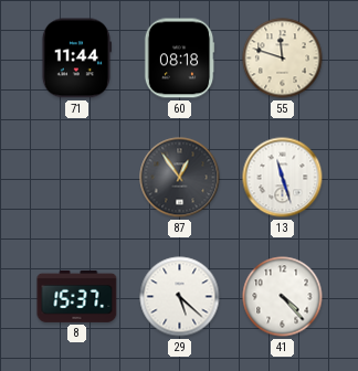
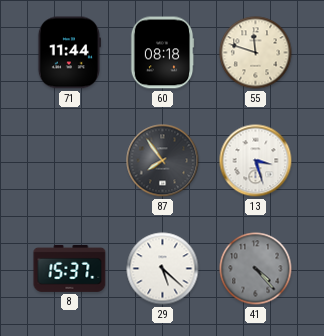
87: 12:54 -> 7:54
13: 11:27 -> 3:27
41 dial: white -> grey
